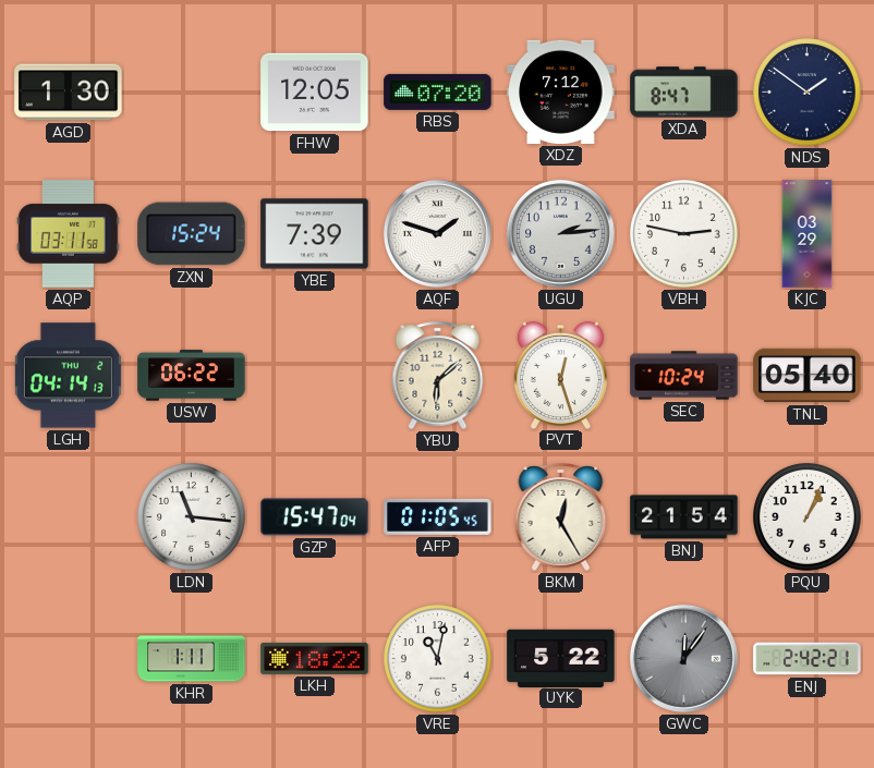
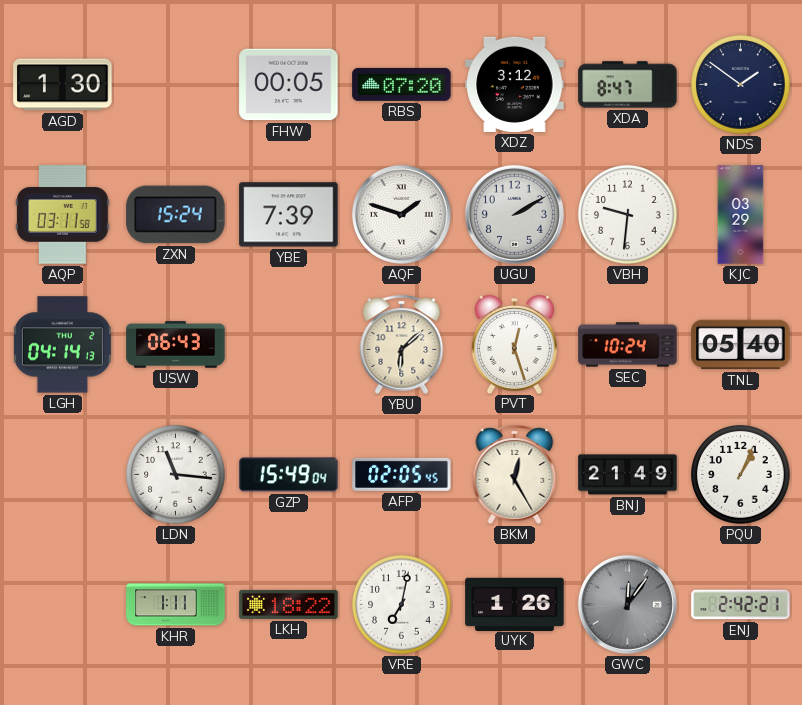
FHW: 12:05 -> 00:05
XDZ: 7:12 -> 3:12
UGU: 2:14 -> 2:10
VBH: 2:47 -> 9:31
USW: 06:22 -> 06:43
GZP: 15:47 -> 15:49
AFP: 01:05 -> 02:05
BNJ: 21:54 -> 21:49
VRE: 11:02 -> 7:02
UYK: 5:22 -> 1:26
